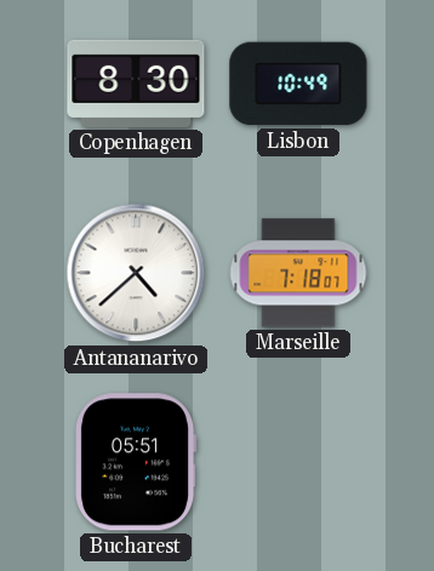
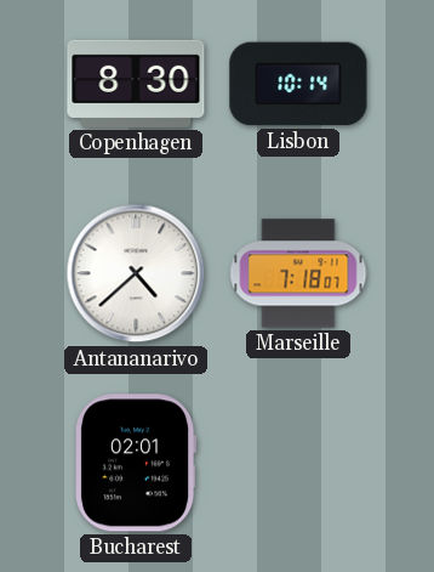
Lisbon: 10:49 -> 10:14
Bucharest: 05:51 -> 02:01
